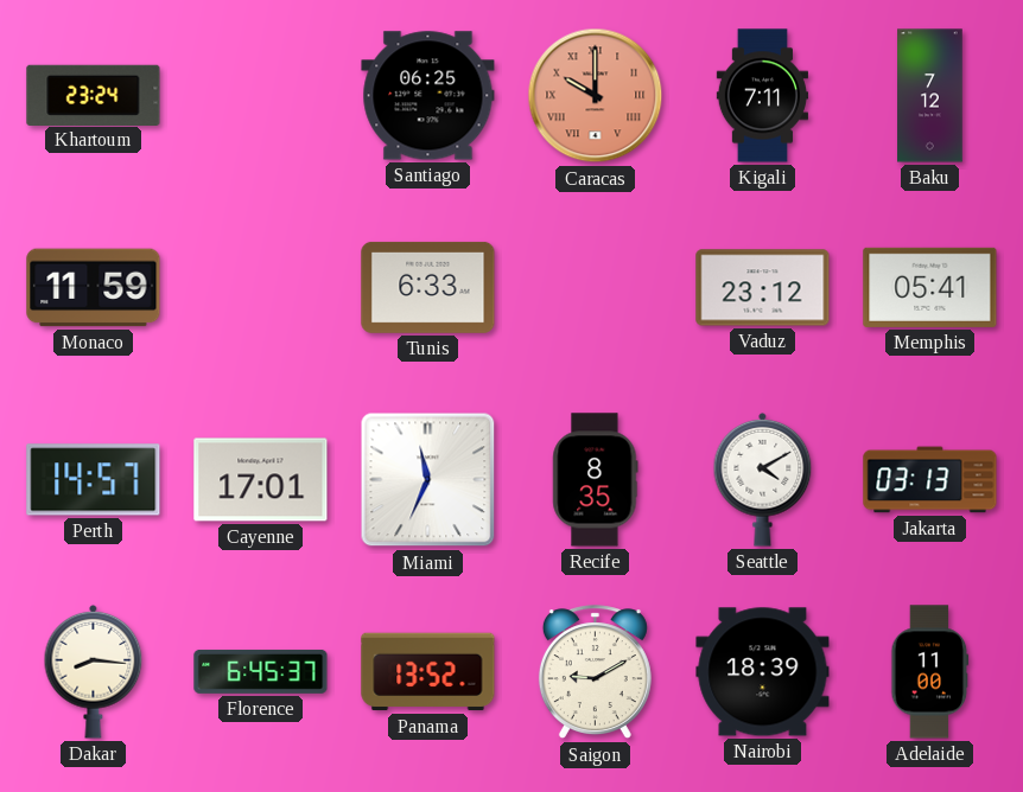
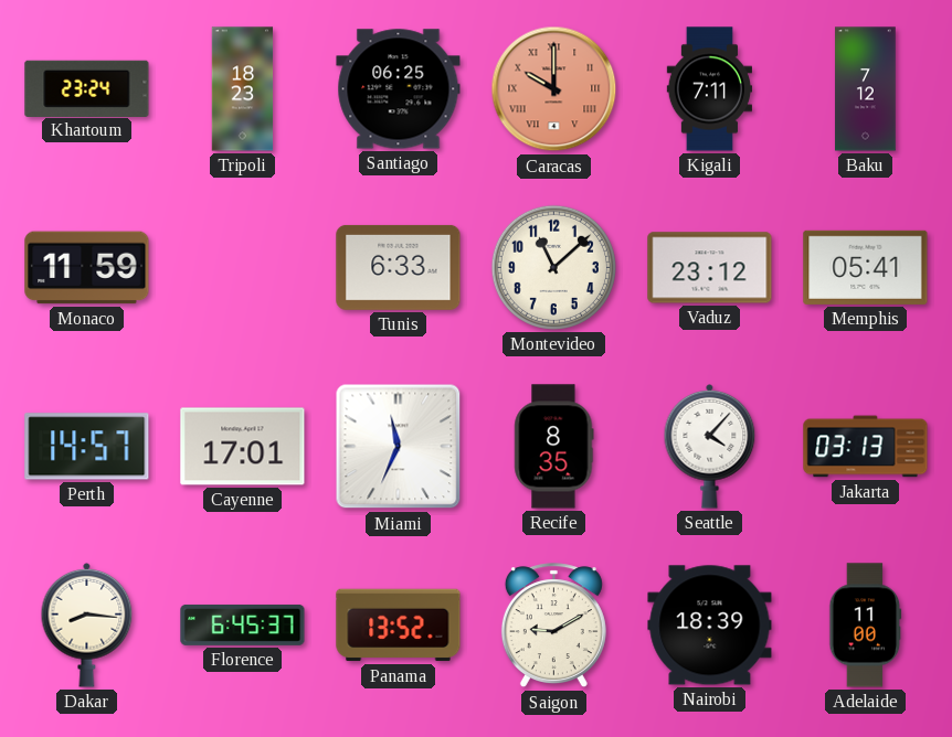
Tripoli: none -> 18:23
Montevideo: none -> 11:08
Seattle: 4:10 -> 4:07
